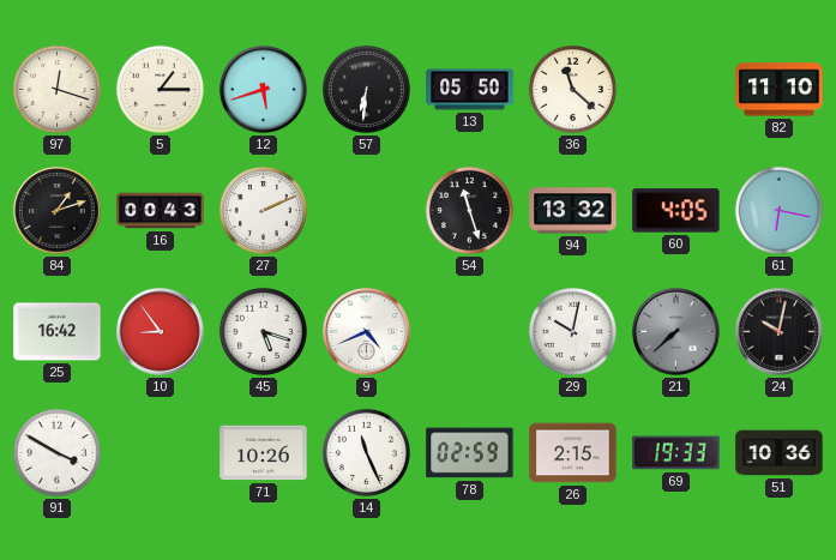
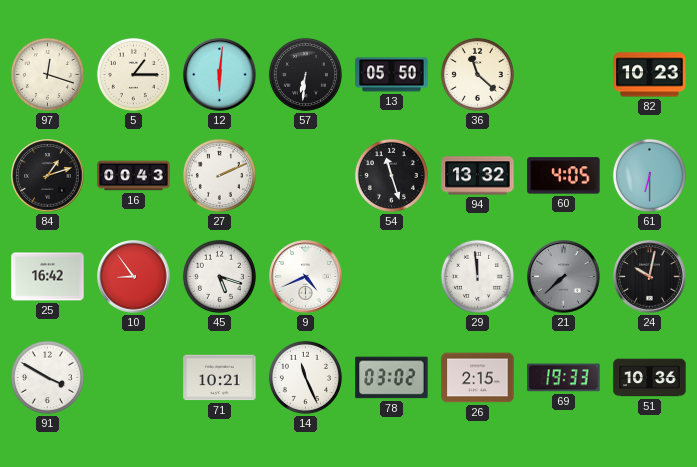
12: 5:42 -> 6:01
82: 11:10 -> 10:23
61: 6:17 -> 6:30
29: 10:02 -> 11:59
71: 10:26 -> 10:21
78: 02:59 -> 03:02
